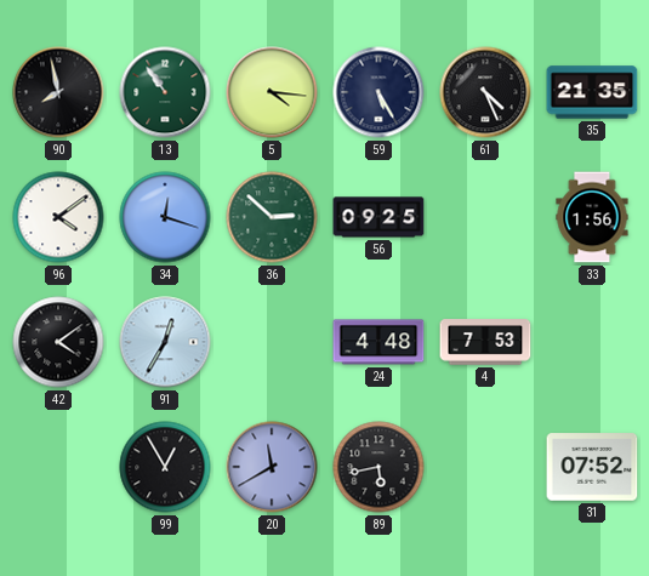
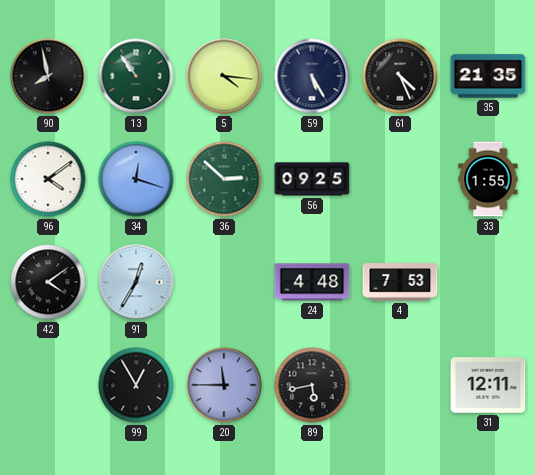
33: 1:56 -> 1:55
20: 11:40 -> 11:45
31: 07:52 -> 12:11
